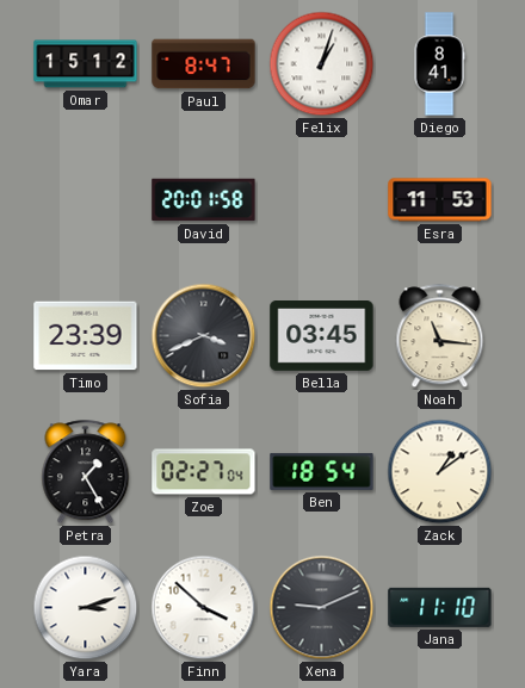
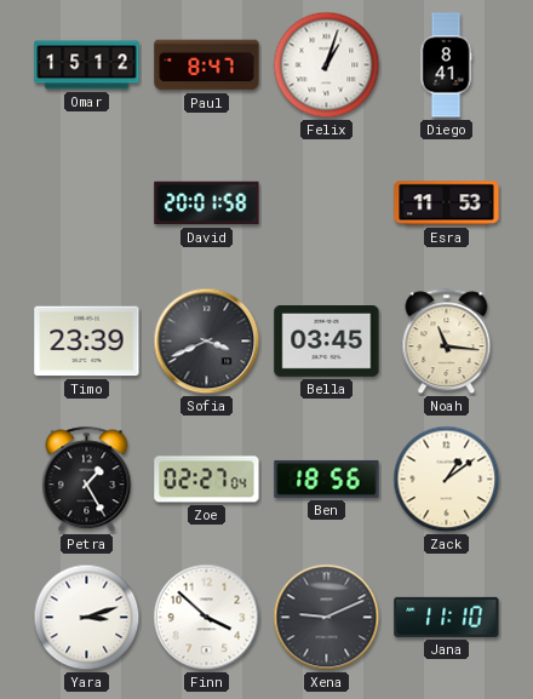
Ben: 18:54 -> 18:56
